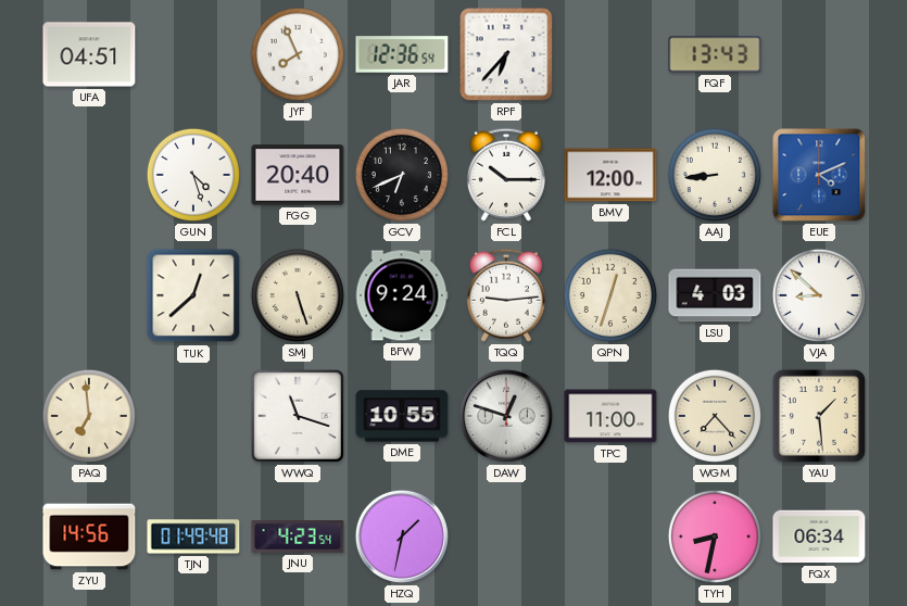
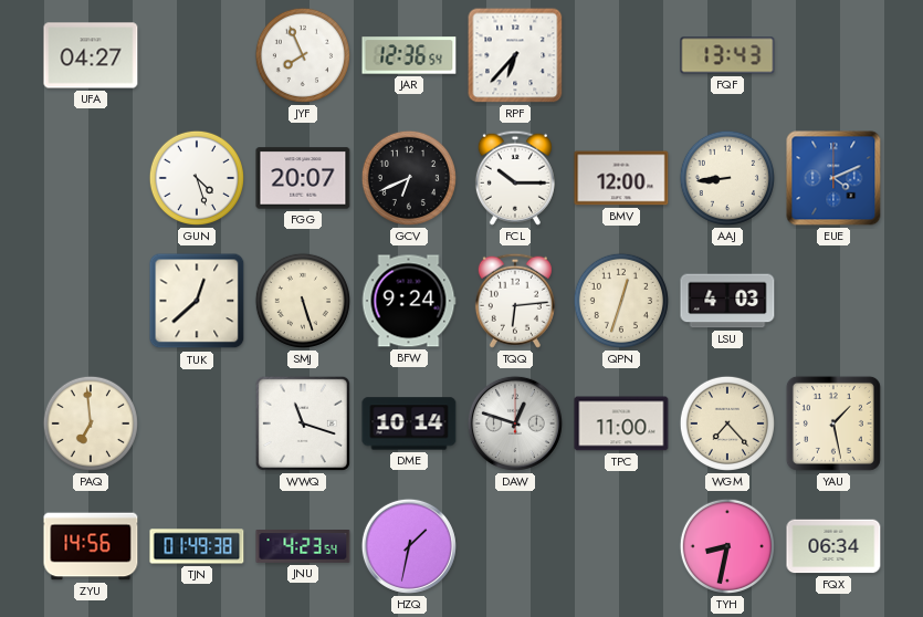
UFA: 04:51 -> 04:27
FGG: 20:40 -> 20:07
TQQ: 9:14 -> 6:14
VJA: 8:52 -> none
DME: 10:55 -> 10:14
YAU: 1:29 -> 1:28
TJN: 01:49:48 -> 01:49:38
